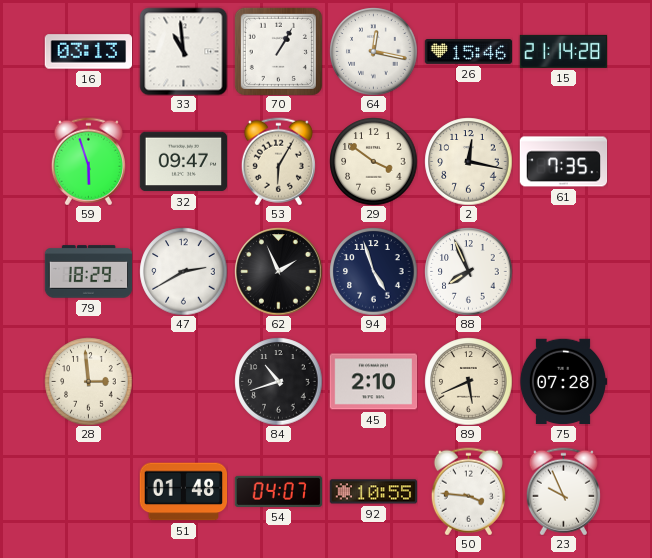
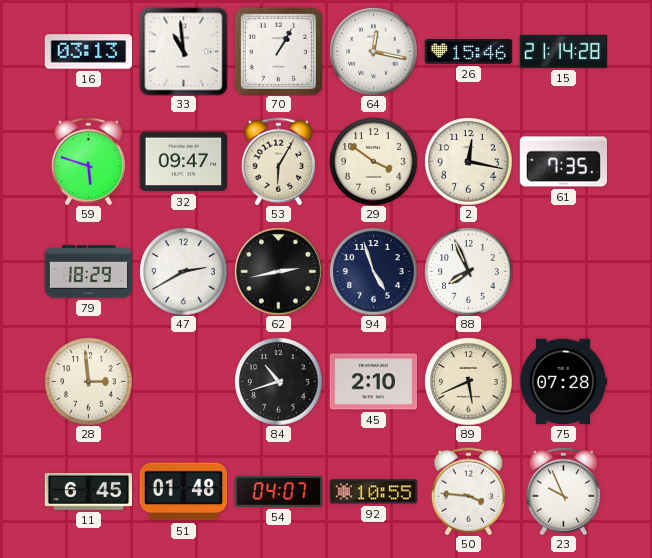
59: 5:57 -> 5:48
62: 1:56 -> 2:43
11: none -> 6:45
